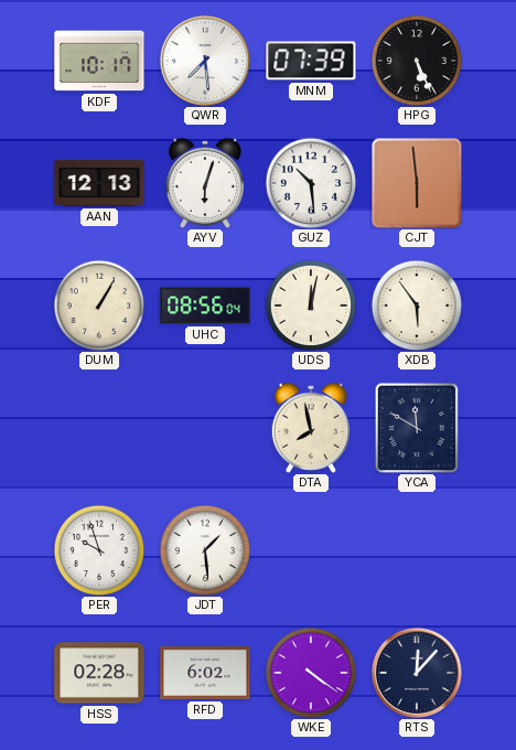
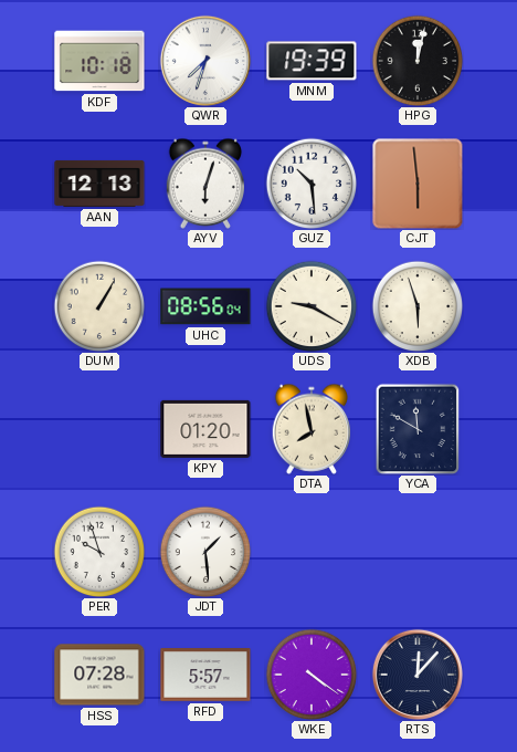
KDF: 10:17 -> 10:18
QWR: 7:29 -> 7:33
MNM: 07:39 -> 19:39
HPG: 5:26 -> 12:02
UDS: 12:02 -> 9:20
XDB: 5:54 -> 5:57
KPY: none -> 01:20
HSS: 02:28 -> 07:28
RFD: 6:02 -> 5:57
